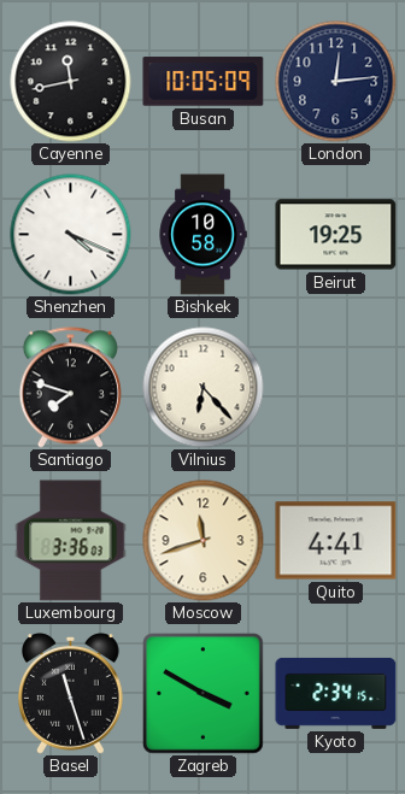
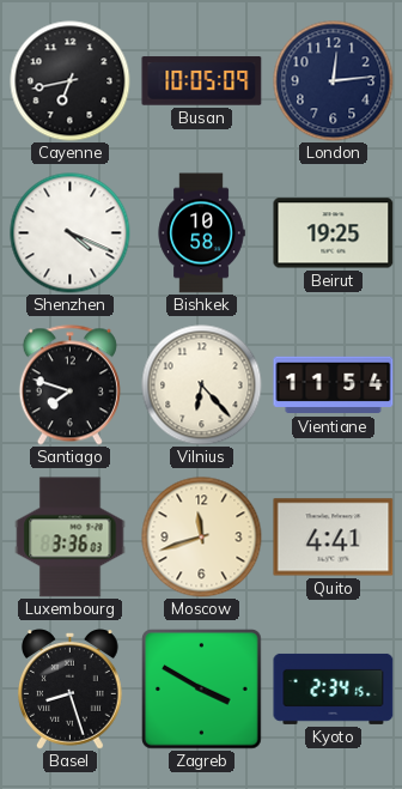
Cayenne: 11:43 -> 6:43
Vientiane: none -> 11:54
Basel: 11:27 -> 8:27
